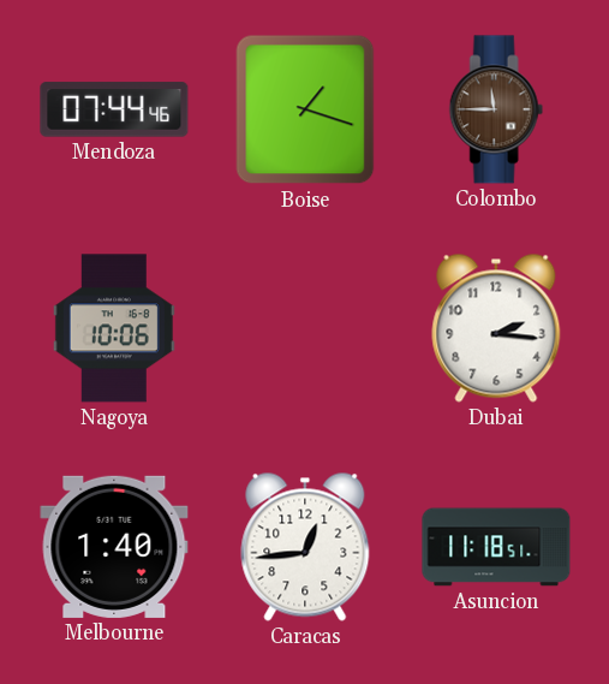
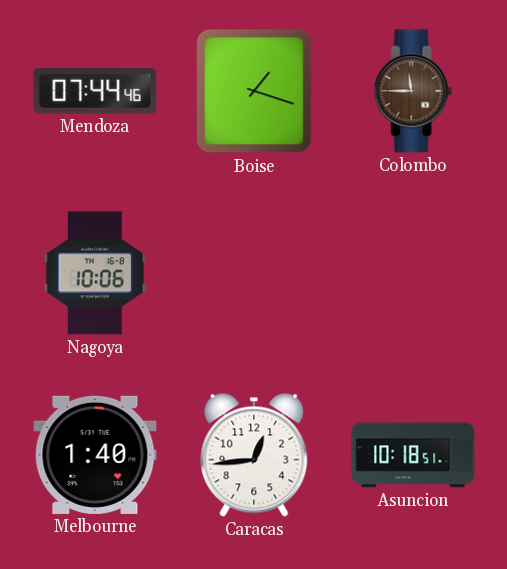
Dubai: 2:16 -> none
Asuncion: 11:18 -> 10:18
